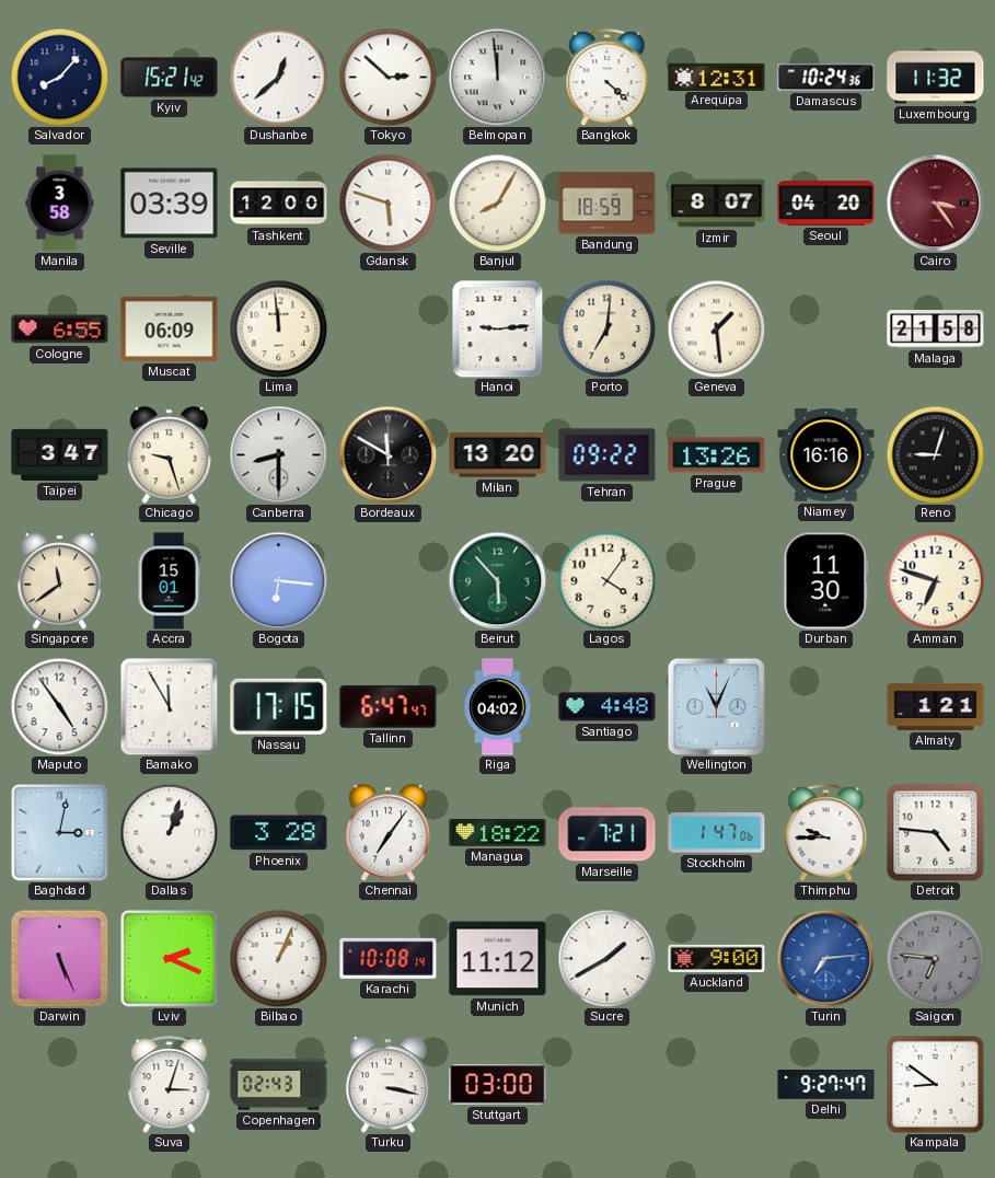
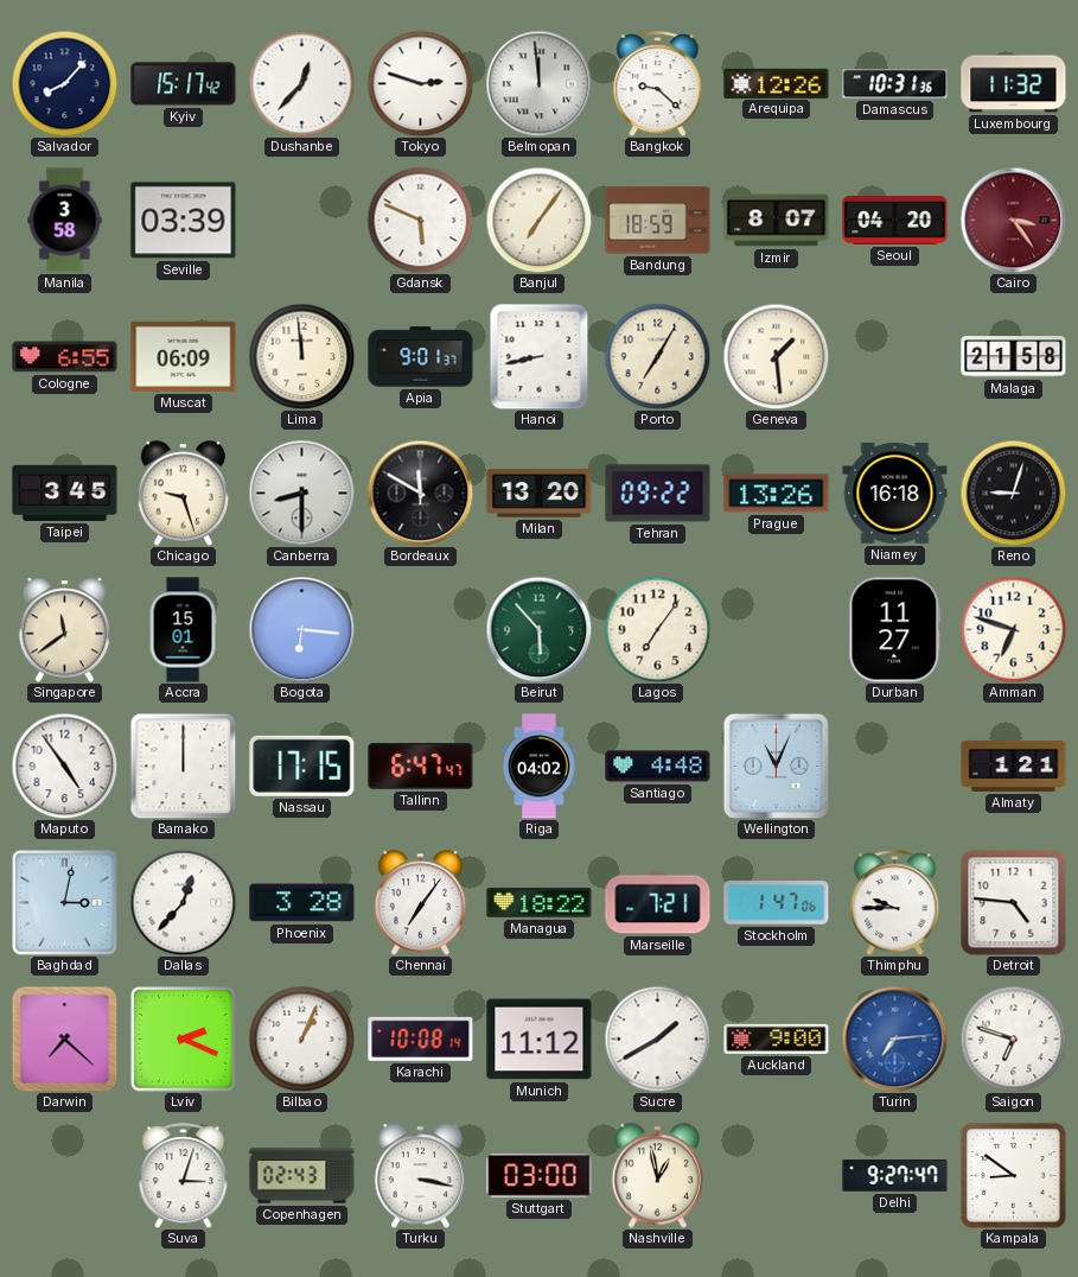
Kyiv: 15:21 -> 15:17
Dushanbe: 12:38 -> 12:37
Tokyo: 2:52 -> 2:48
Bangkok: 4:22 -> 9:22
Arequipa: 12:31 -> 12:26
Damascus: 10:24 -> 10:31
Tashkent: 12:00 -> none
Gdansk: 5:48 -> 5:49
Banjul: 8:05 -> 7:06
Apia: none -> 9:01
Hanoi: 9:14 -> 8:43
Porto: 7:01 -> 7:05
Taipei: 3:47 -> 3:45
Niamey: 16:16 -> 16:18
Lagos: 4:06 -> 7:06
Durban: 11:30 -> 11:27
Bamako: 11:55 -> 12:00
Dallas: 1:03 -> 12:37
Darwin: 5:26 -> 7:22
Saigon: 6:46 -> 6:48
Saigon dial: grey -> white
Nashville: none -> 12:58
